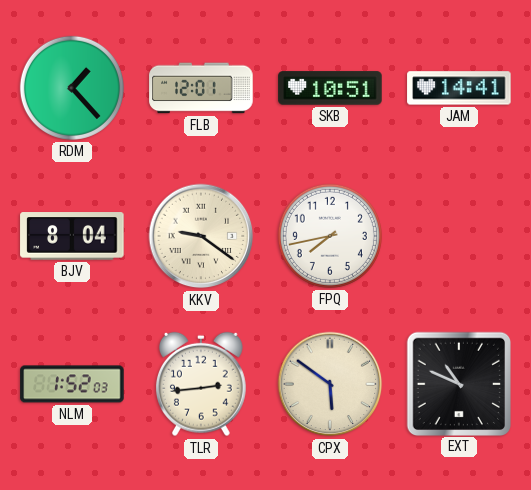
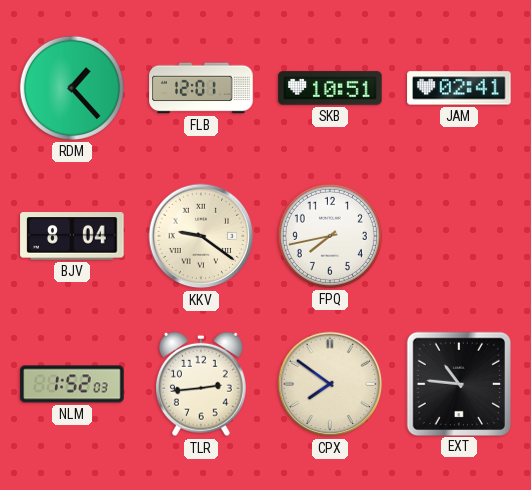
JAM: 14:41 -> 02:41
CPX: 5:51 -> 7:51
EXT: 10:49 -> 10:46
